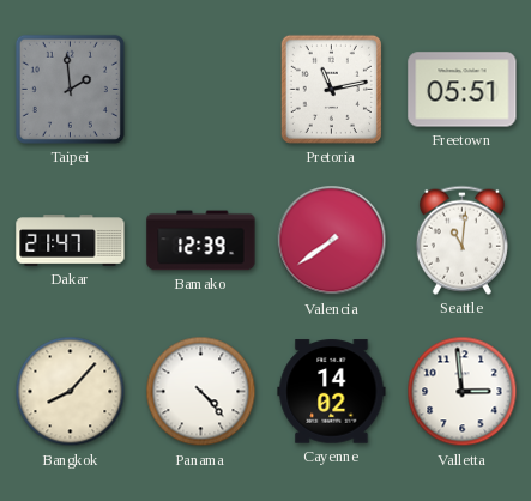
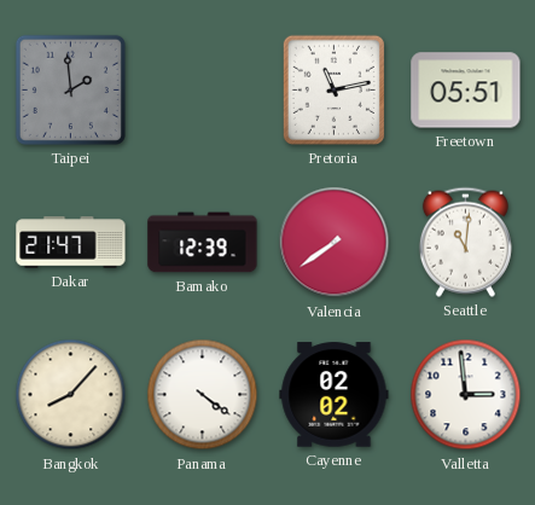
Panama: 4:23 -> 4:21
Cayenne: 14:02 -> 02:02
